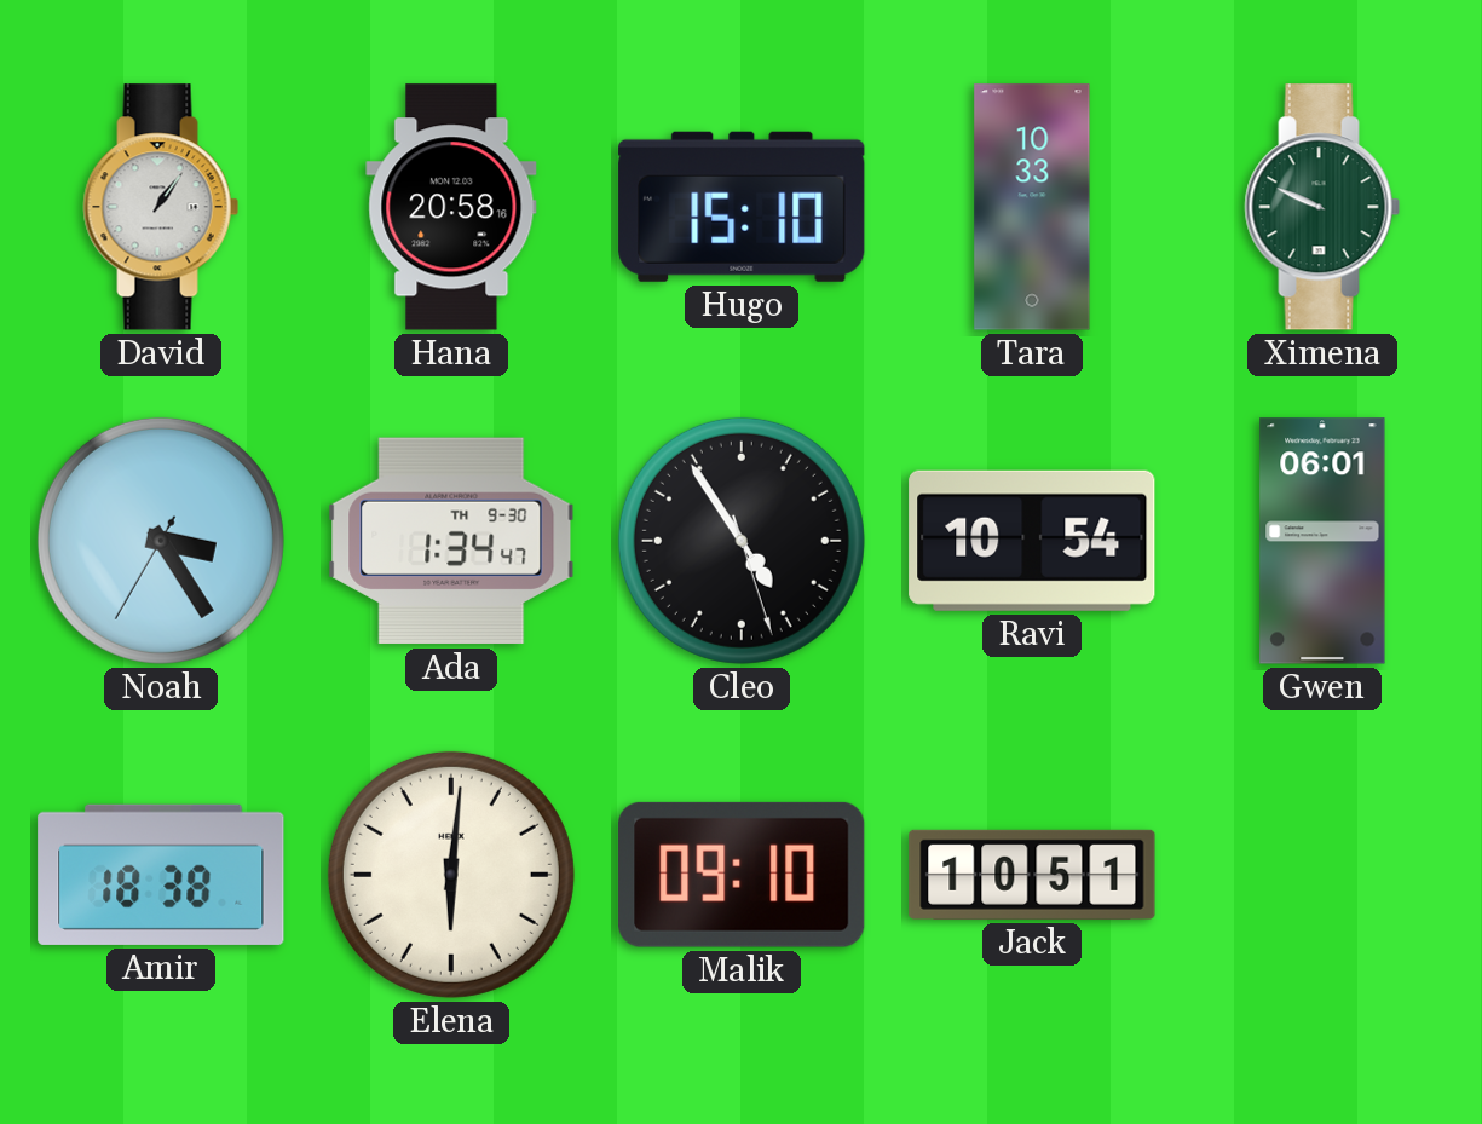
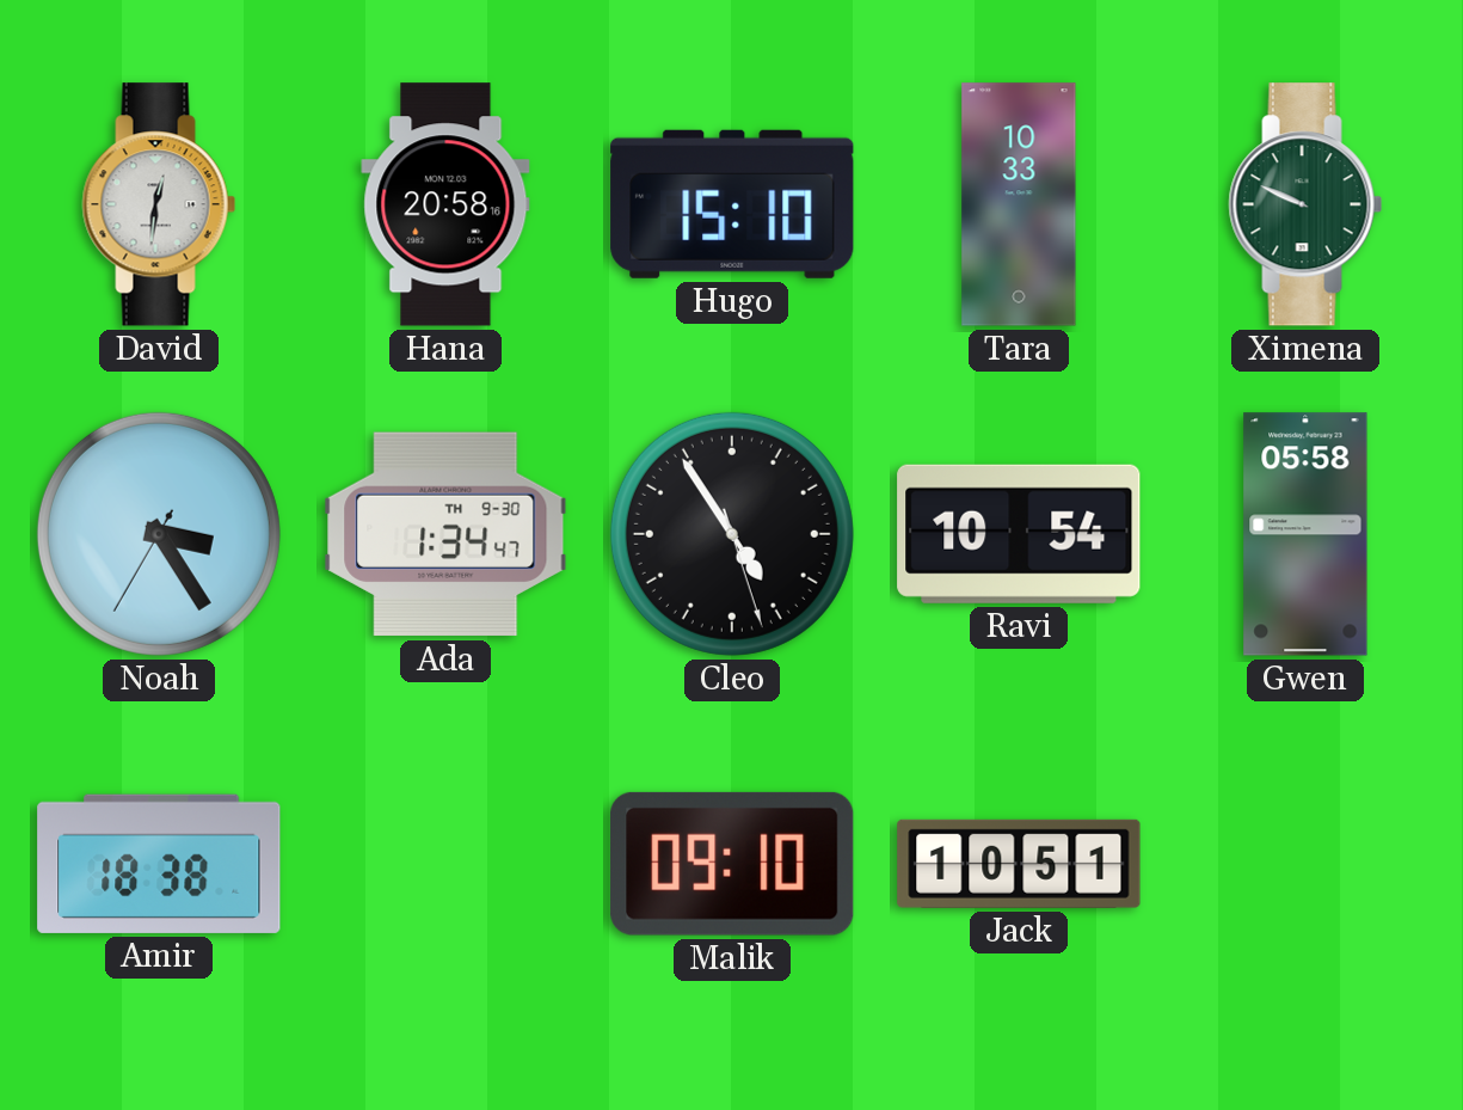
David: 1:06 -> 12:31
Gwen: 06:01 -> 05:58
Elena: 6:01 -> none
